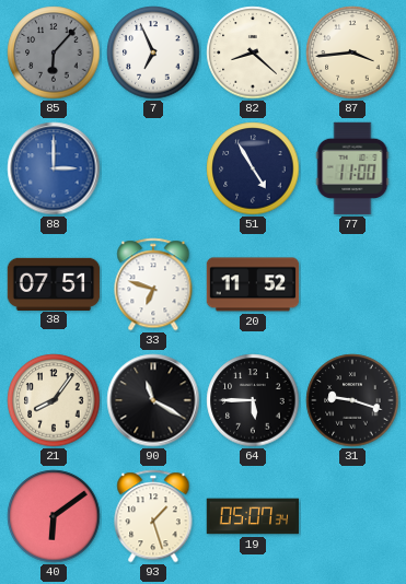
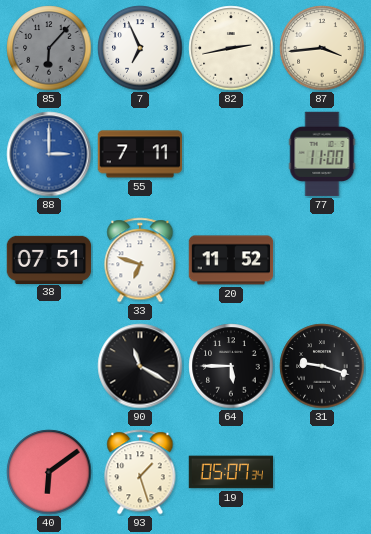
82: 8:22 -> 2:43
55: none -> 7:11
51: 4:55 -> none
21: 8:06 -> none
